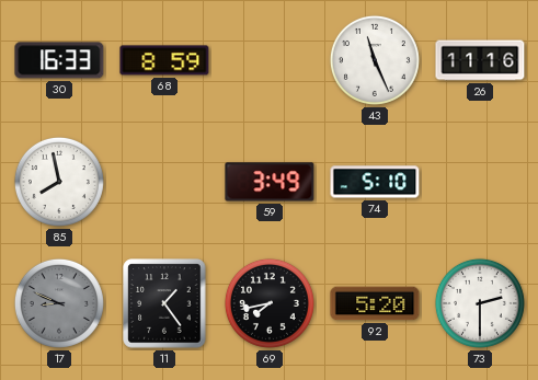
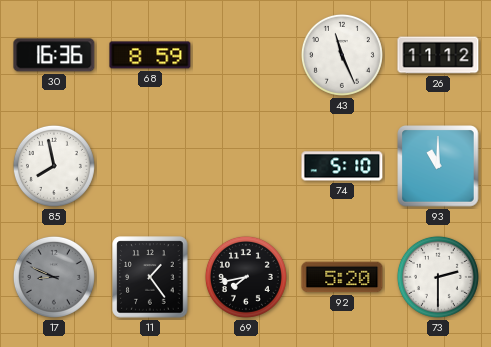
30: 16:33 -> 16:36
26: 11:16 -> 11:12
59: 3:49 -> none
93: none -> 11:00
